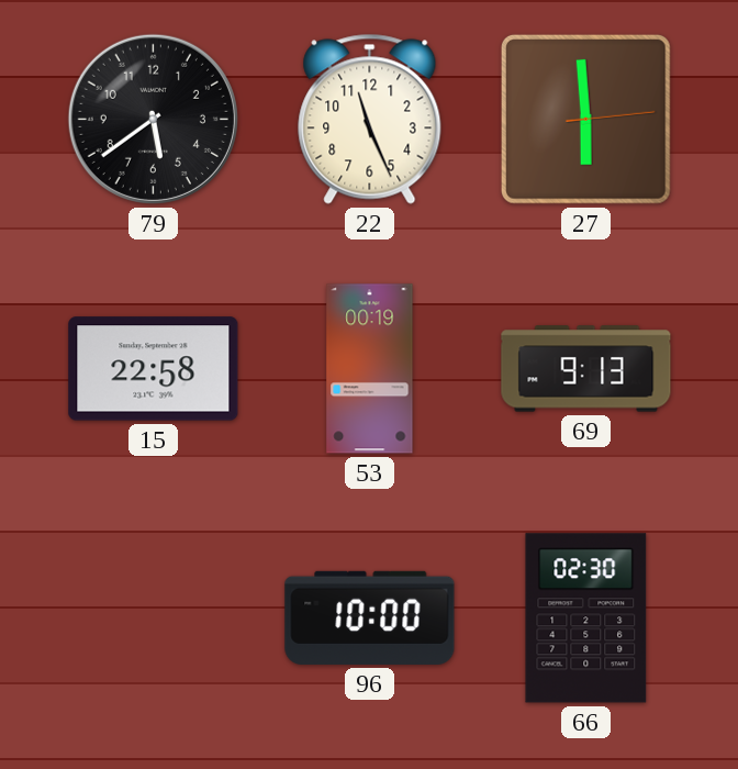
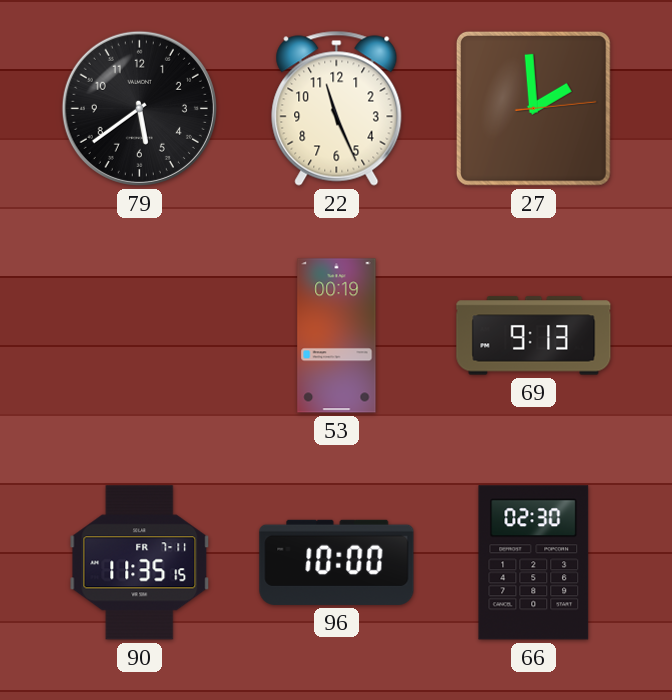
27: 5:59 -> 1:59
15: 22:58 -> none
90: none -> 11:35
